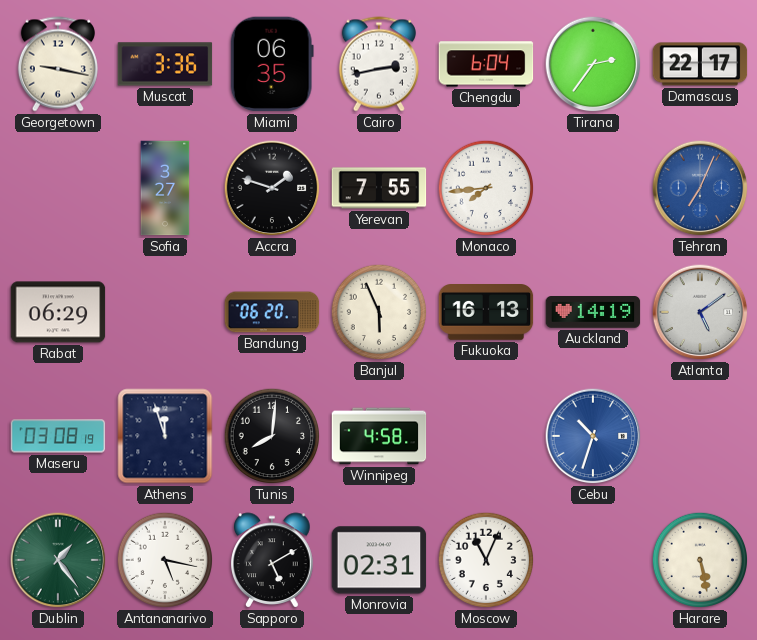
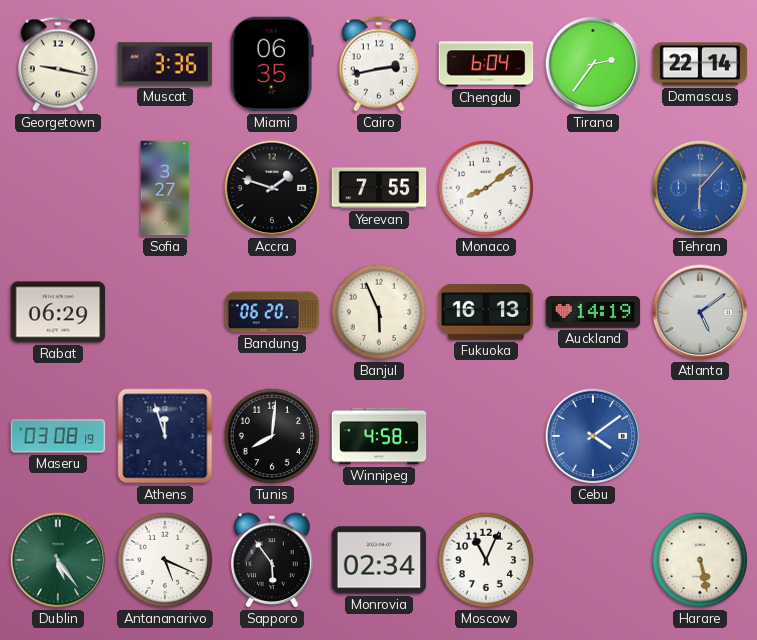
Damascus: 22:17 -> 22:14
Monaco: 7:44 -> 8:09
Tehran: 7:04 -> 6:07
Cebu: 10:33 -> 4:09
Dublin: 1:24 -> 5:24
Antananarivo: 5:17 -> 5:19
Sapporo: 5:10 -> 5:54
Monrovia: 02:31 -> 02:34
